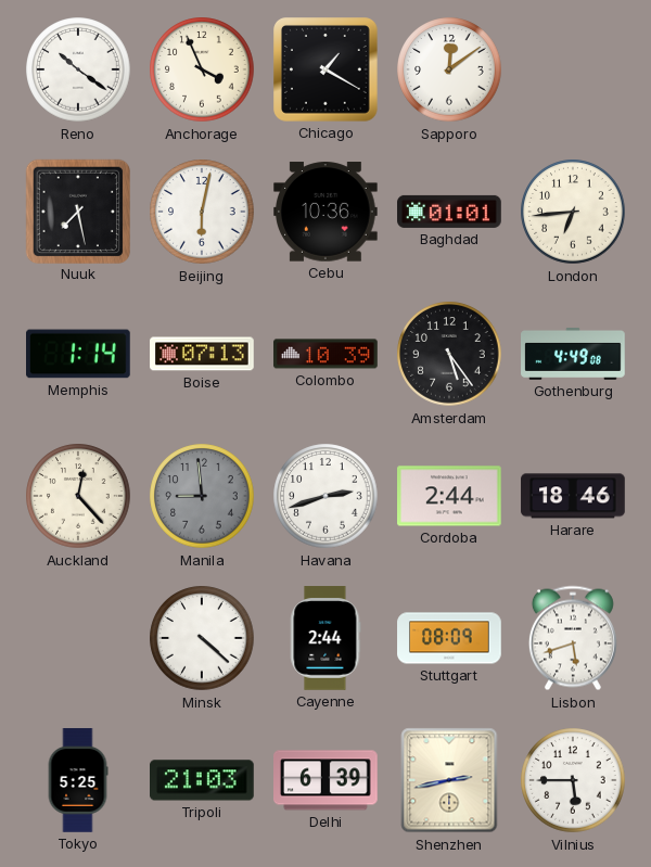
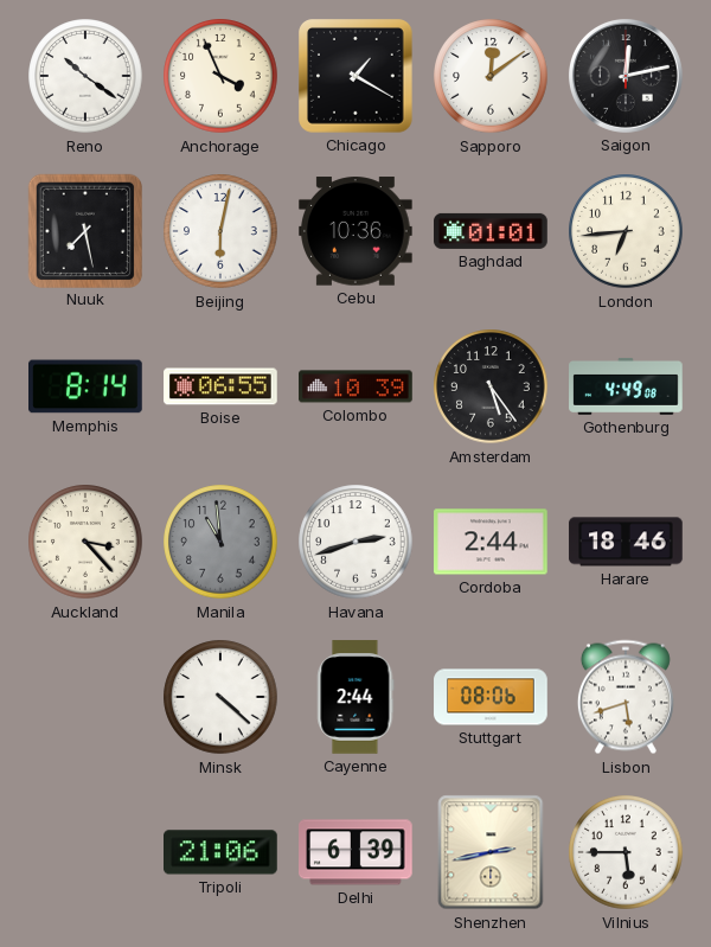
Saigon: none -> 12:13
Memphis: 1:14 -> 8:14
Boise: 07:13 -> 06:55
Auckland: 12:23 -> 3:23
Manila: 8:59 -> 10:59
Stuttgart: 08:09 -> 08:06
Tokyo: 5:25 -> none
Tripoli: 21:03 -> 21:06
